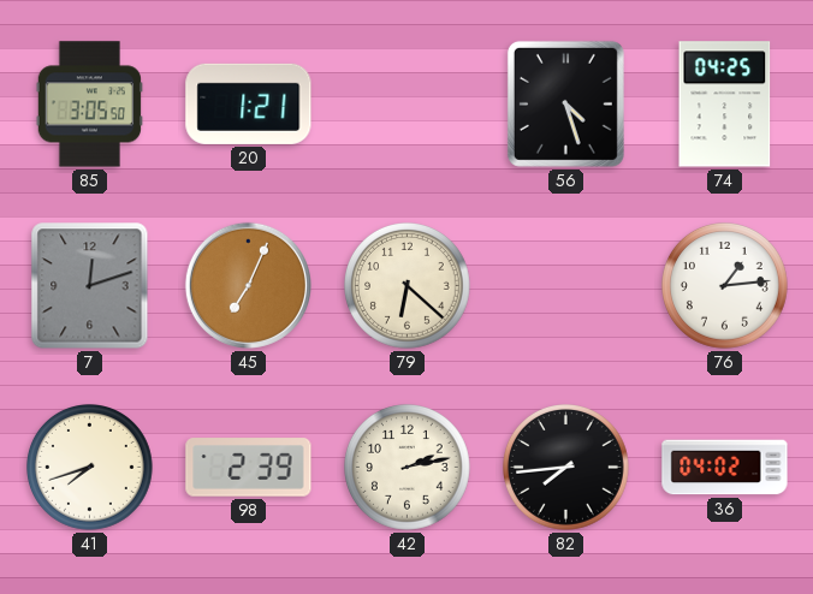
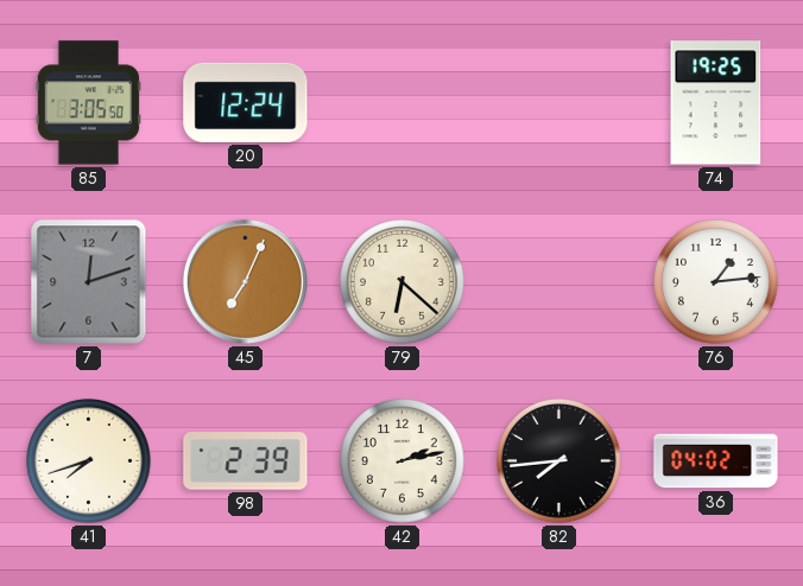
20: 1:21 -> 12:24
56: 4:27 -> none
74: 04:25 -> 19:25
